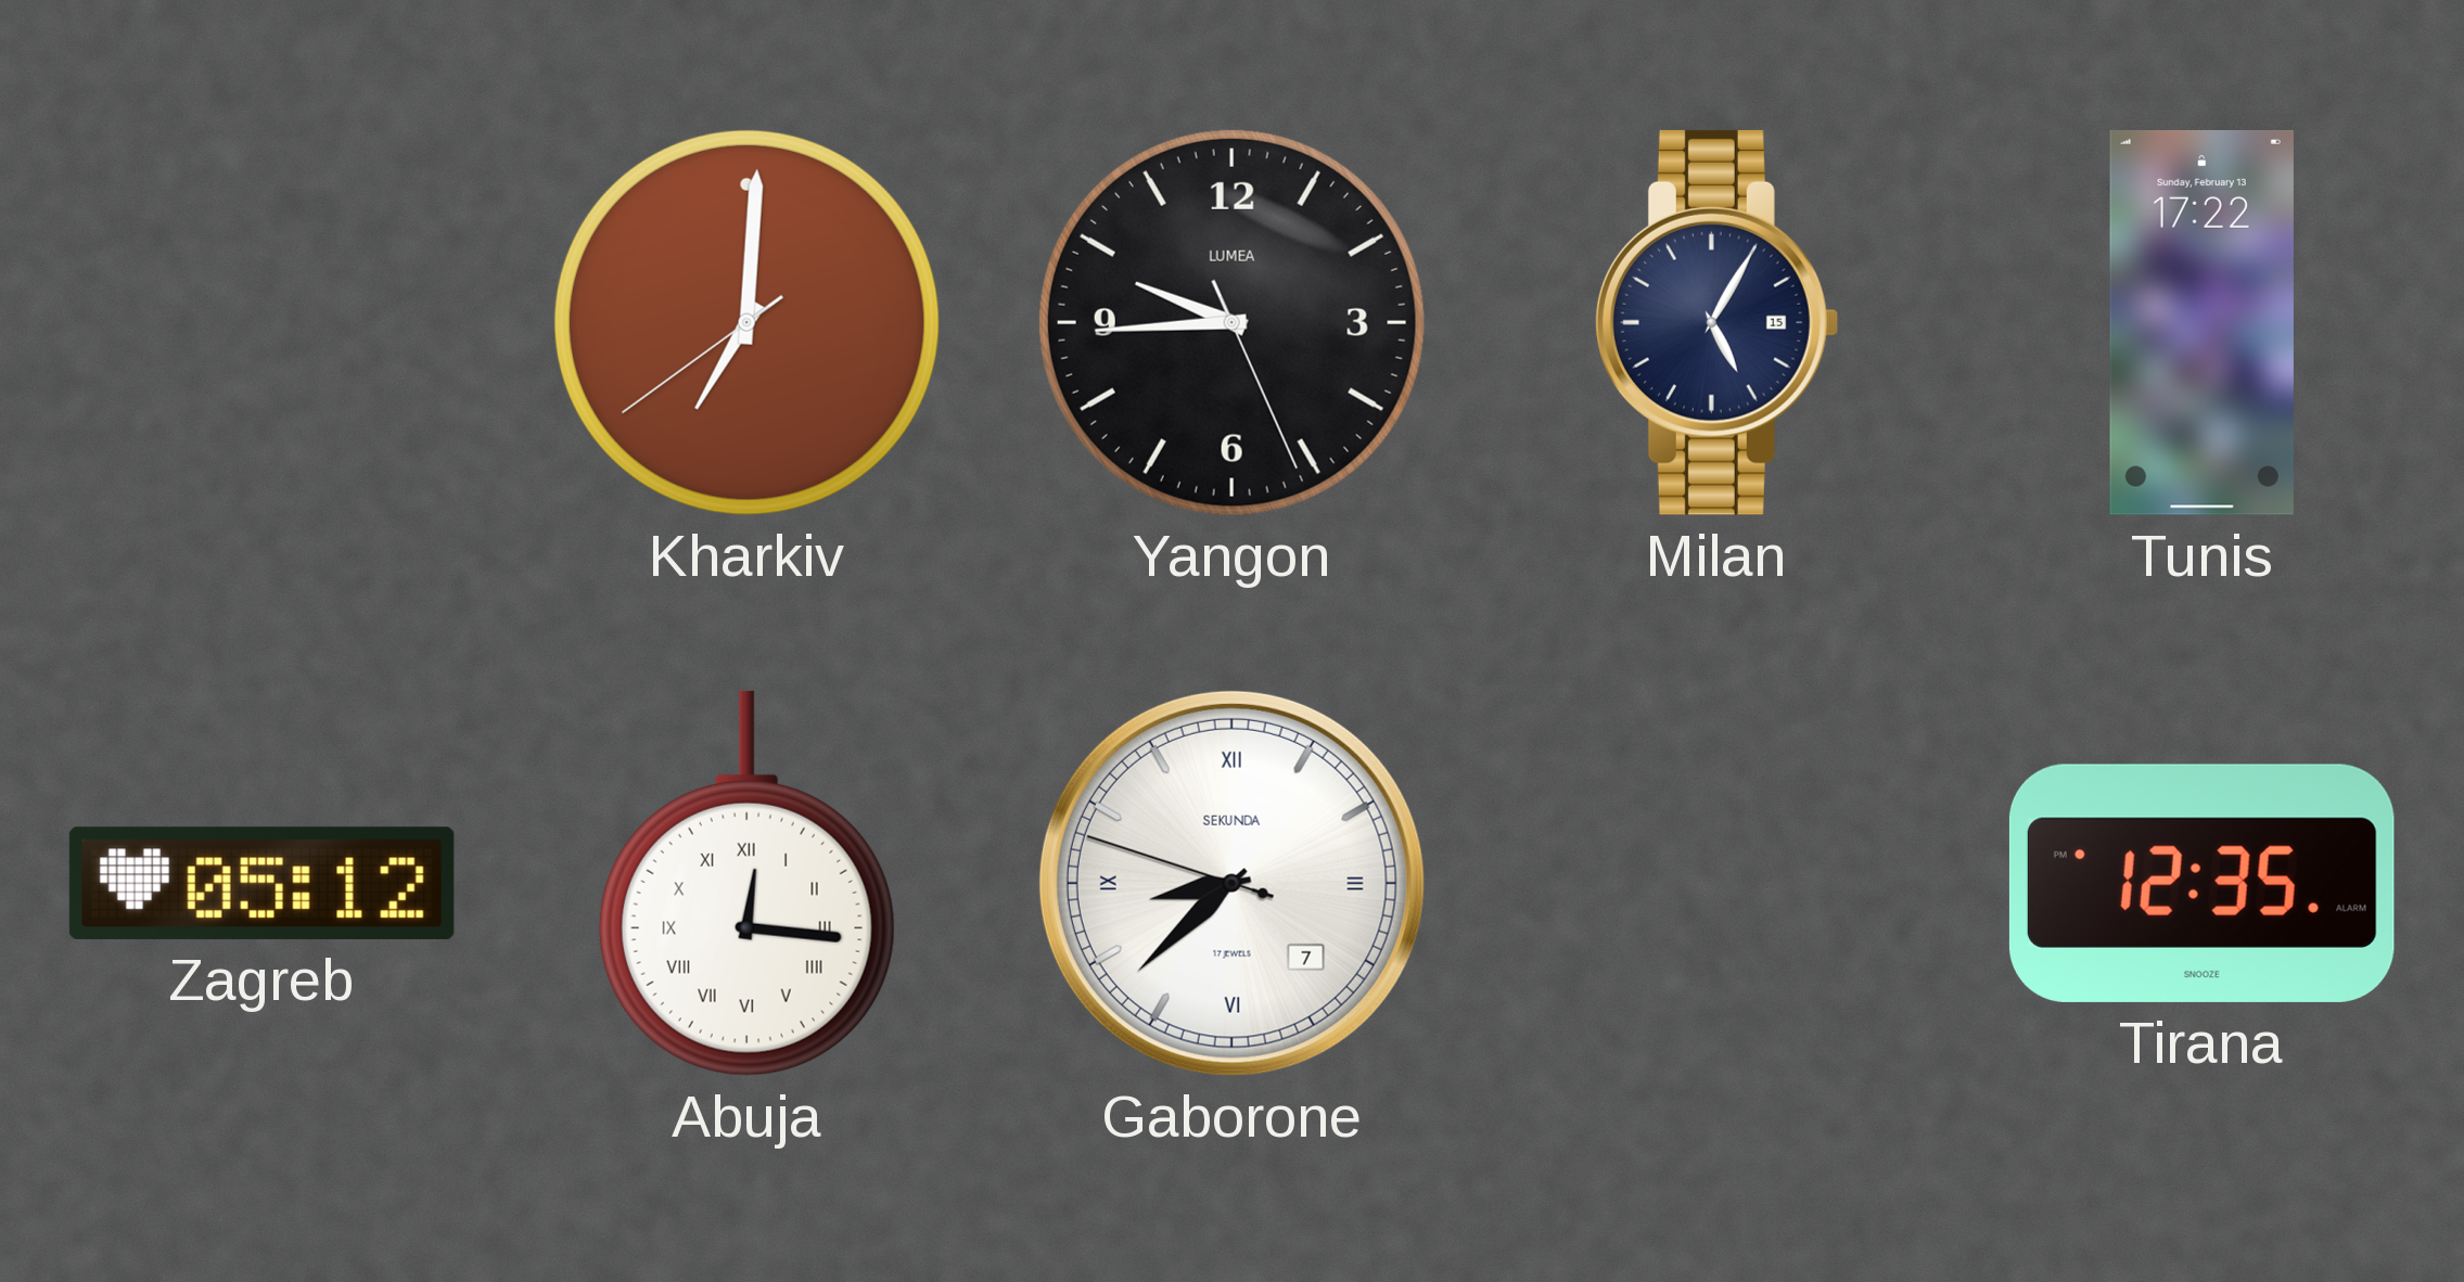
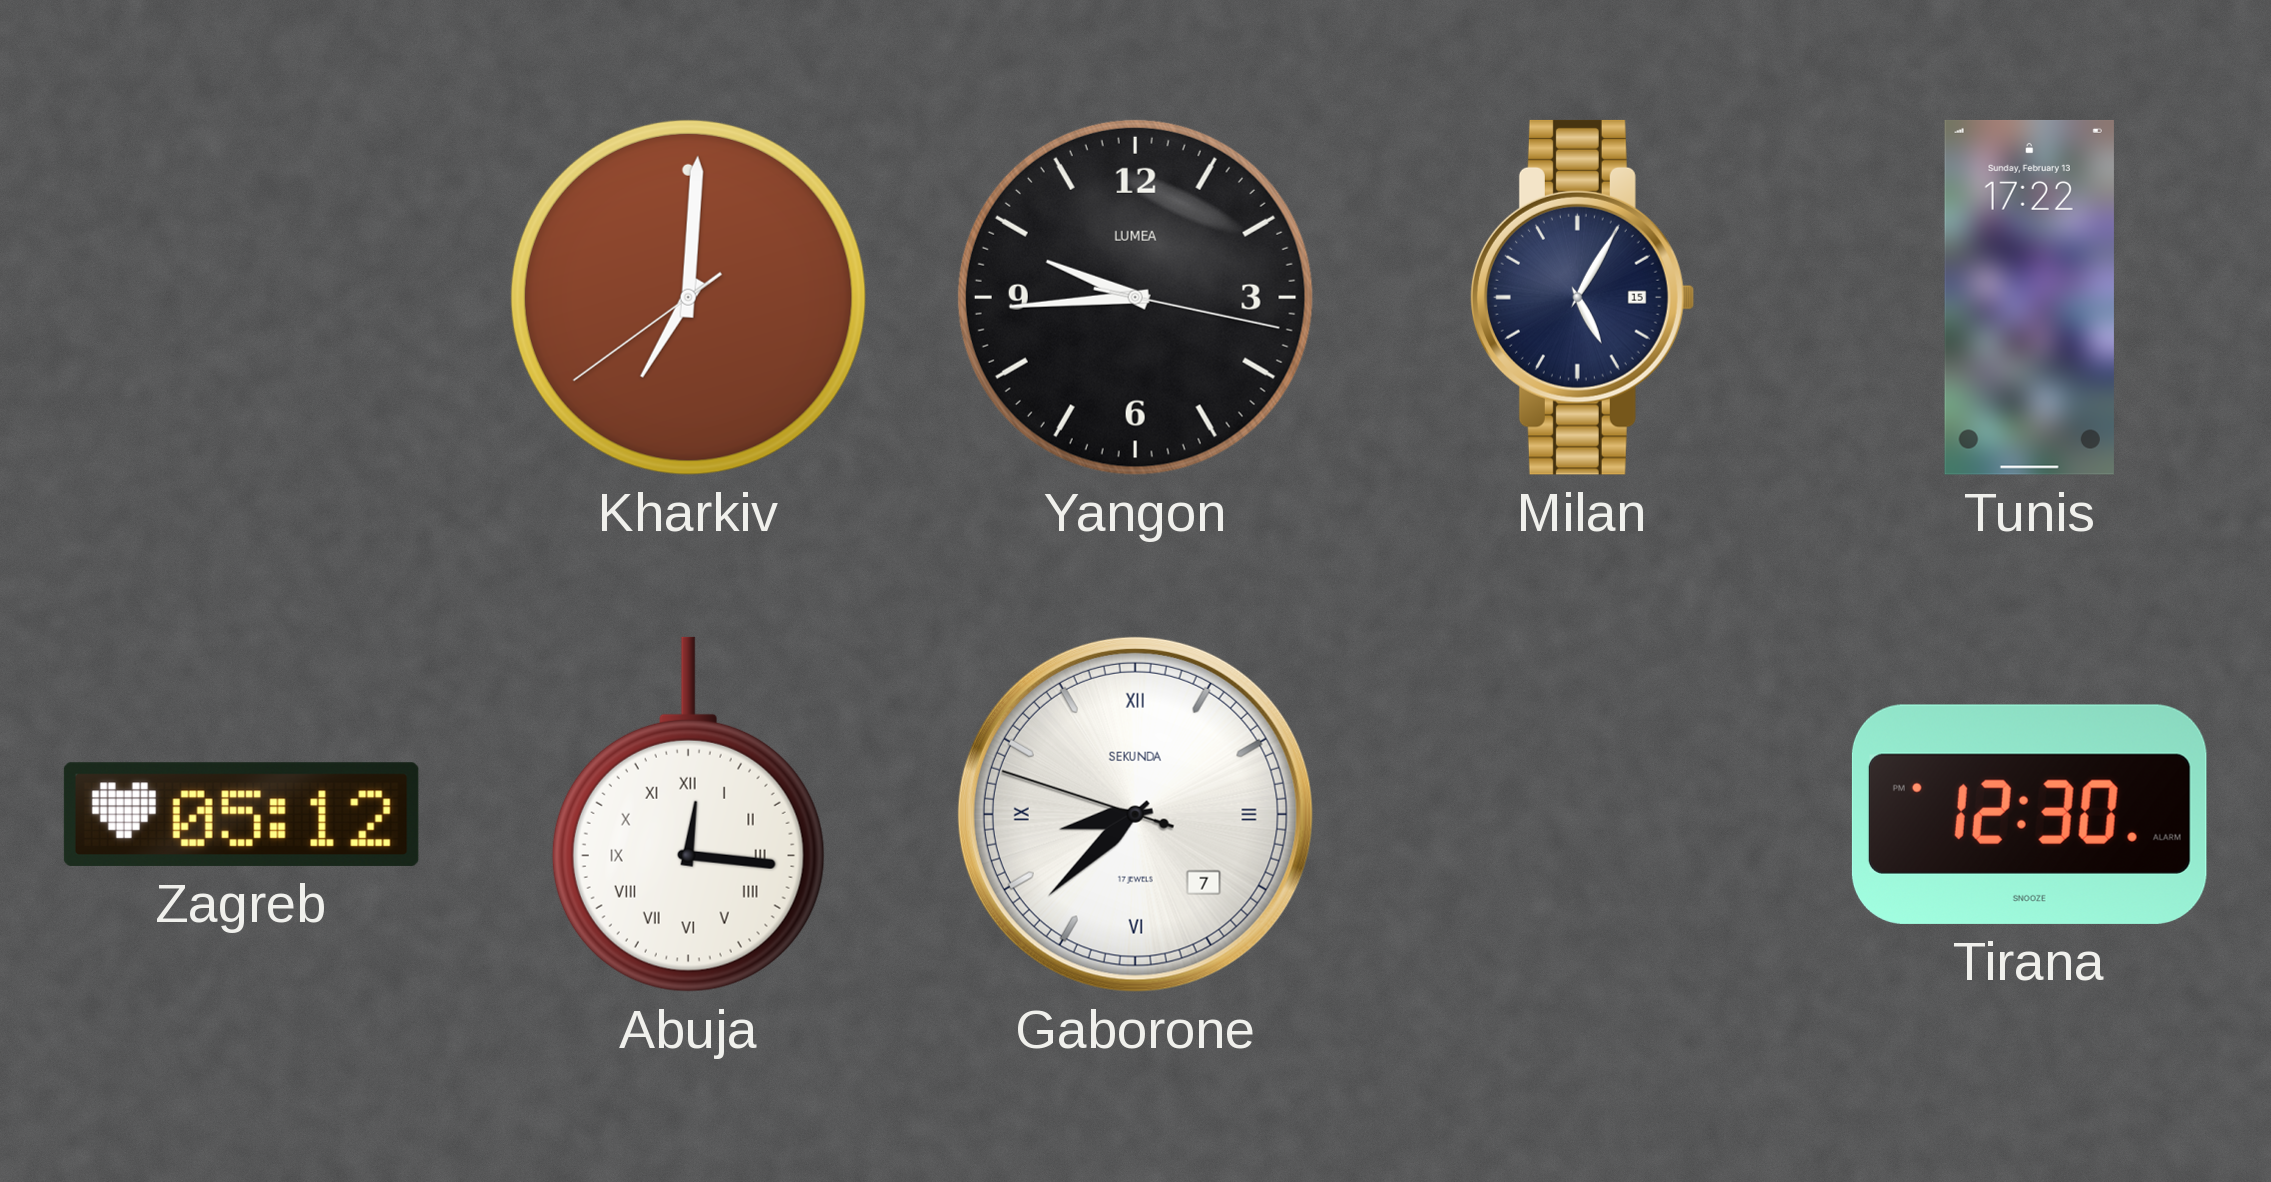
Yangon: 9:44:26 -> 9:44:17
Tirana: 12:35 -> 12:30
